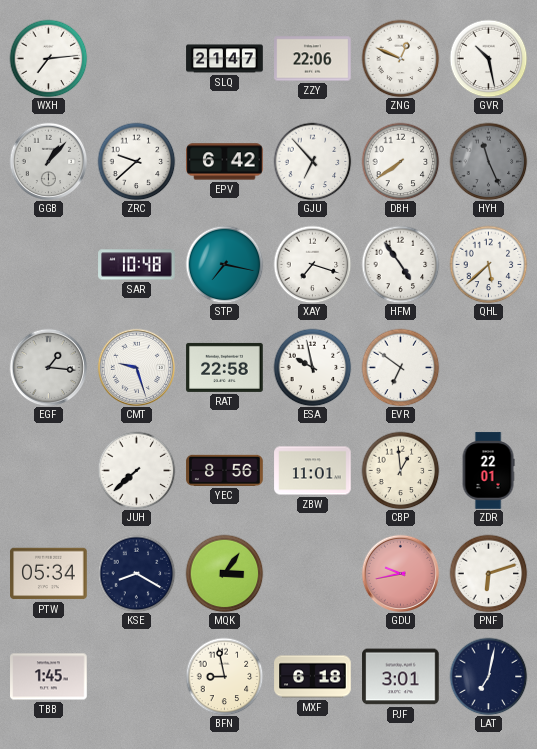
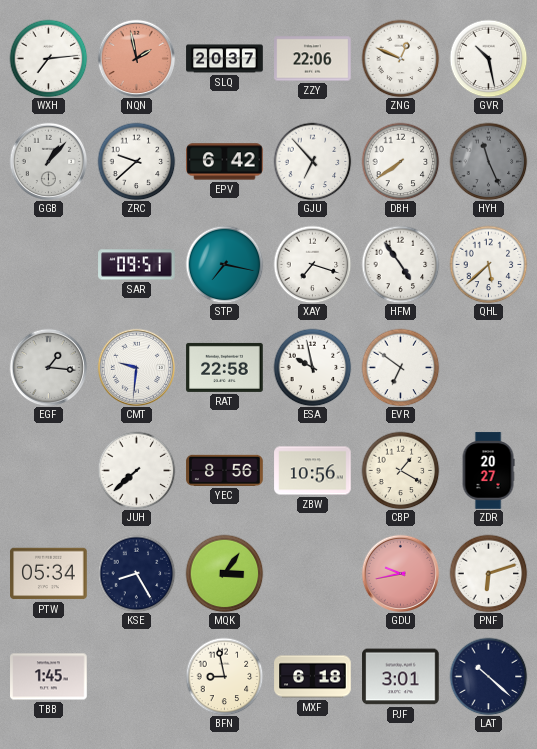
NQN: none -> 1:58
SLQ: 21:47 -> 20:37
SAR: 10:48 -> 09:51
CMT: 9:27 -> 9:31
ZBW: 11:01 -> 10:56
CBP: 12:59 -> 1:20
ZDR: 22:01 -> 20:27
KSE: 8:20 -> 8:25
LAT: 7:02 -> 10:22
